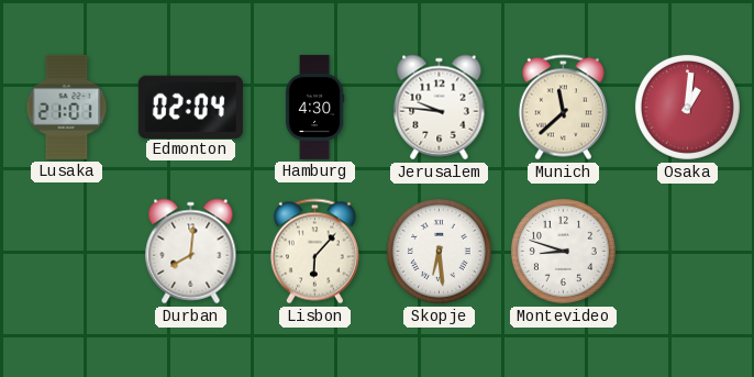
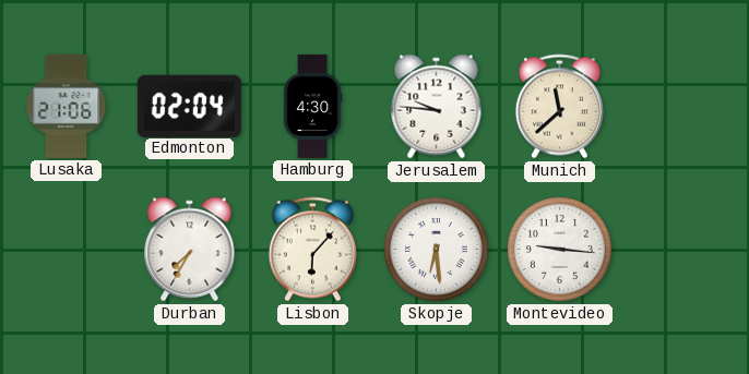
Lusaka: 21:01 -> 21:06
Osaka: 1:01 -> none
Durban: 8:01 -> 7:35
Montevideo: 8:48 -> 9:16
